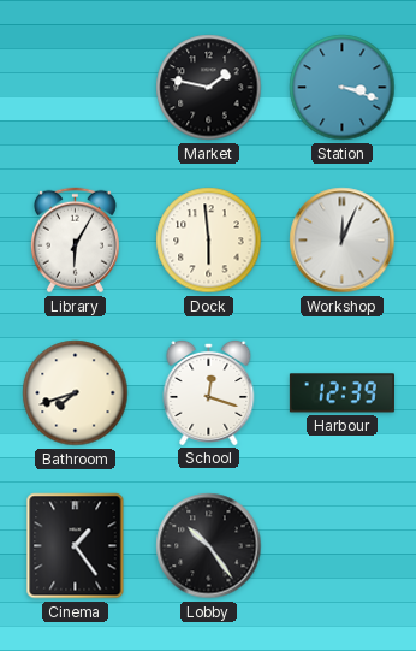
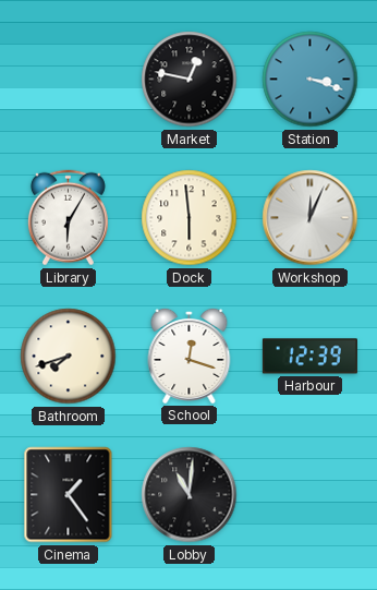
Market: 1:47 -> 12:47
Lobby: 10:24 -> 11:01
